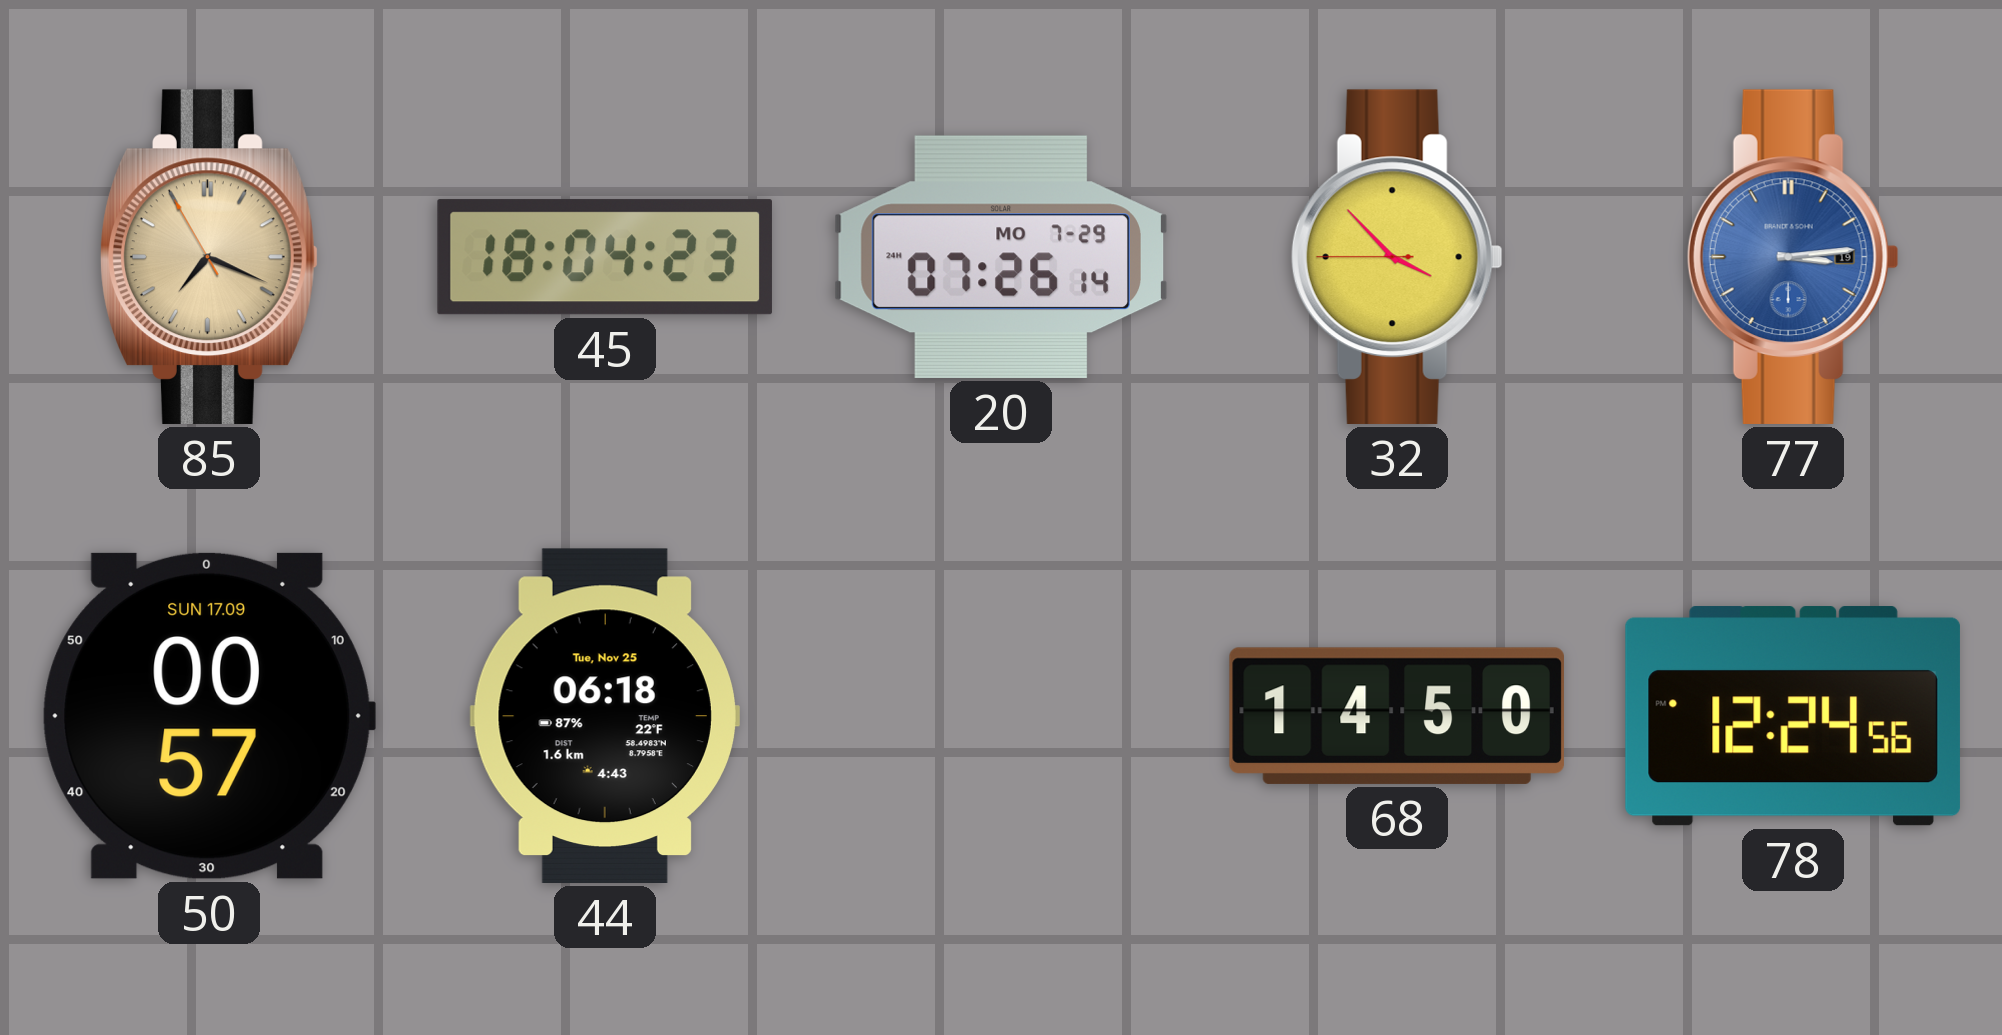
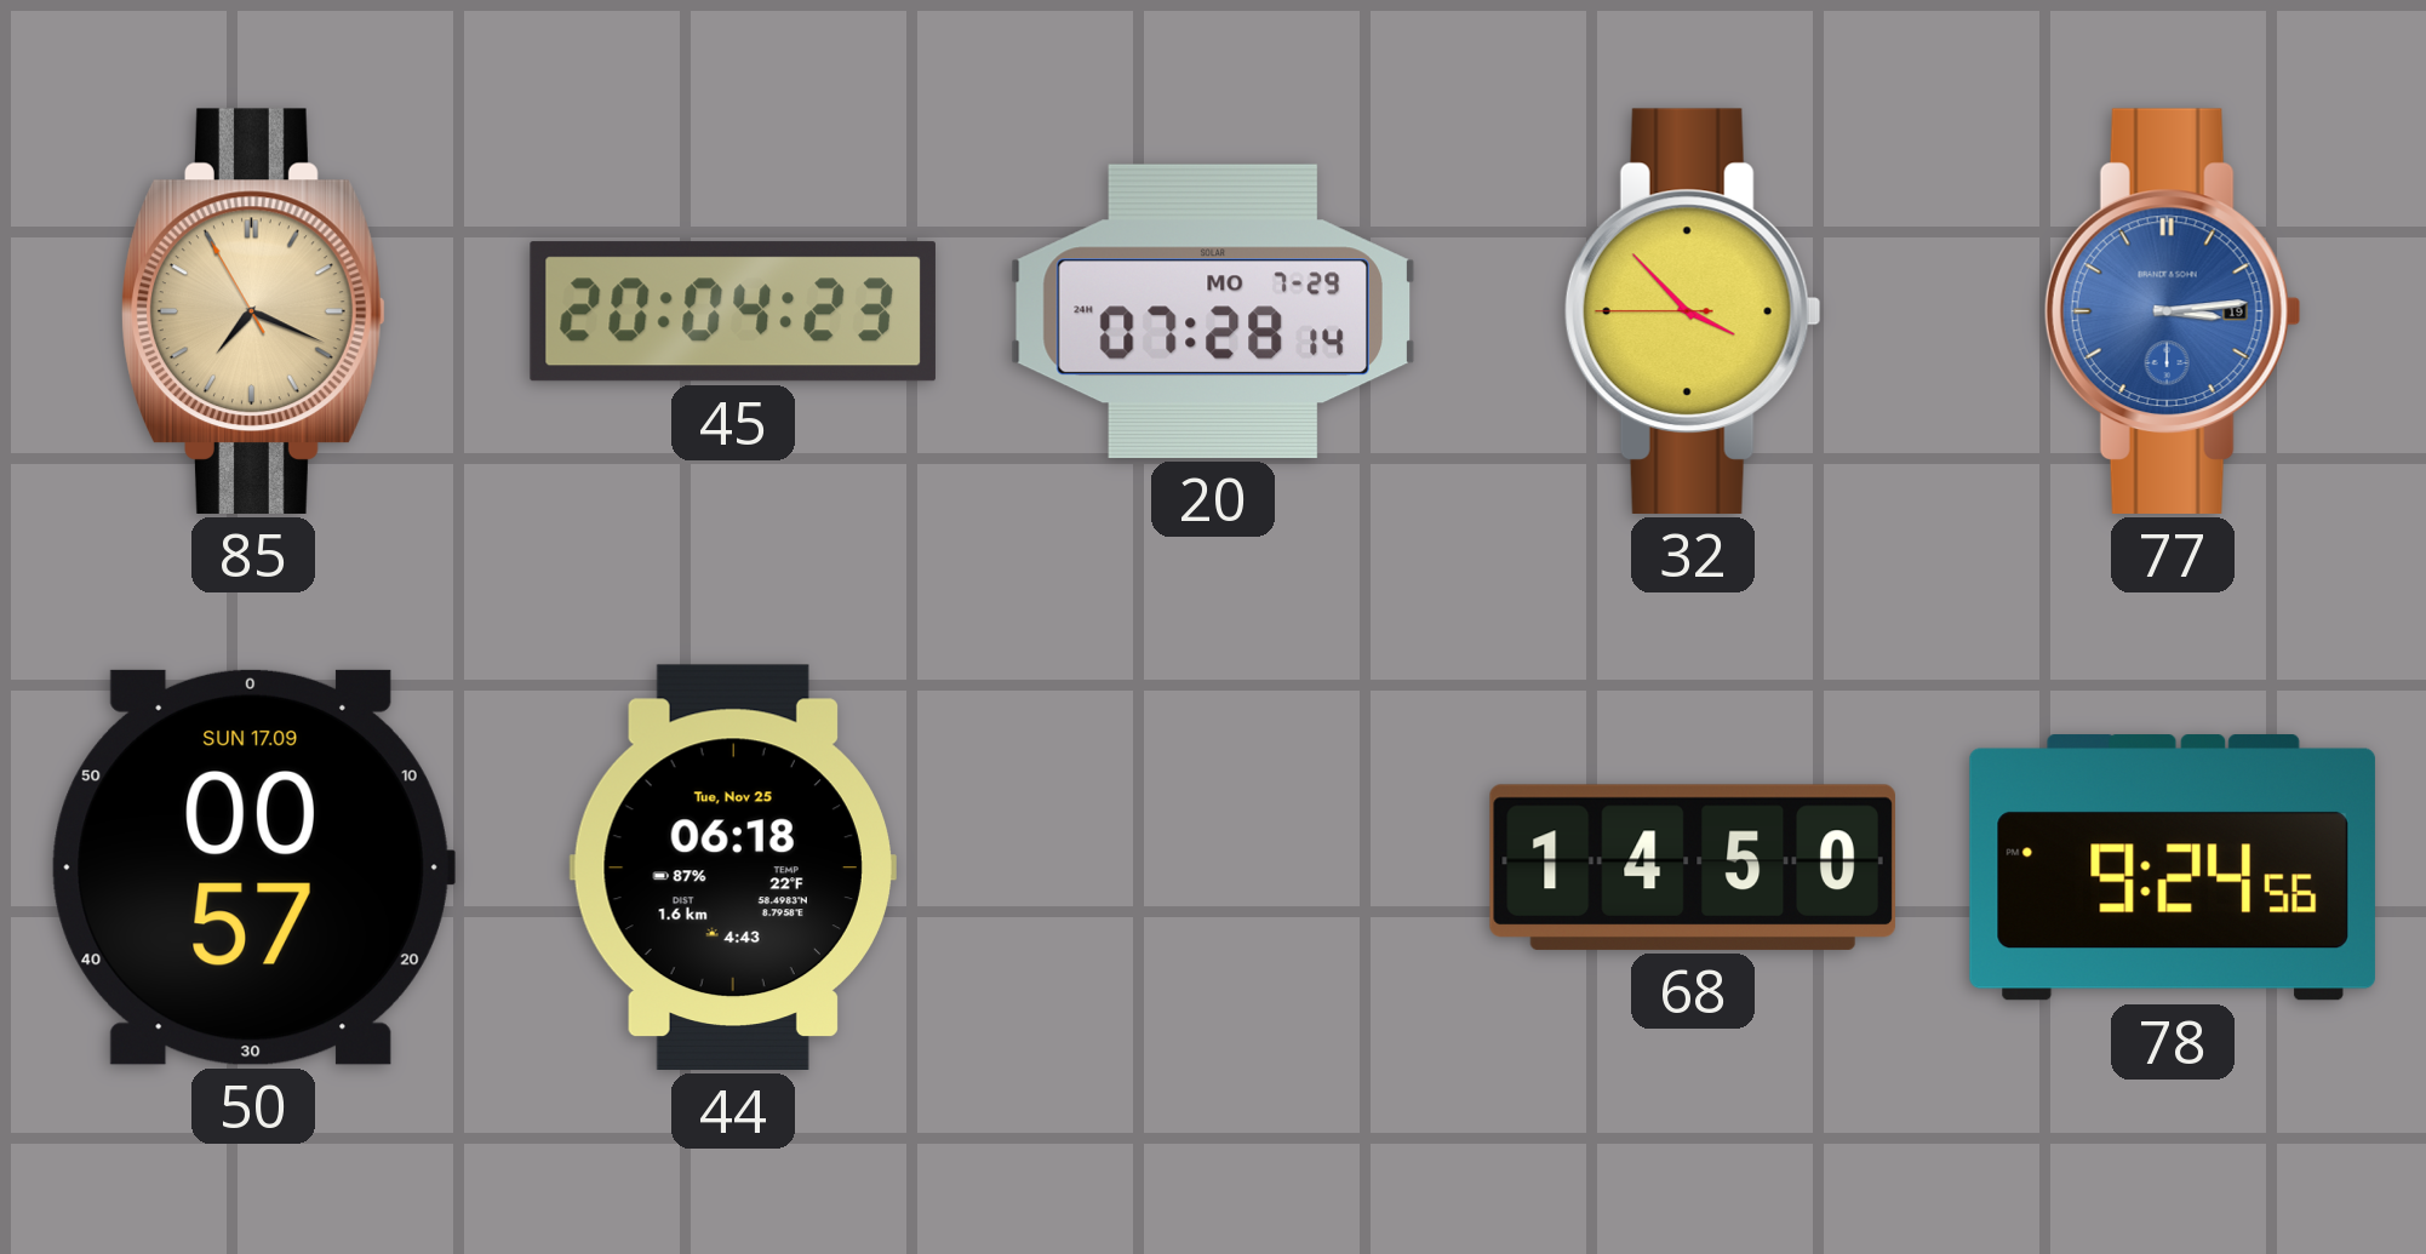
45: 18:04 -> 20:04
20: 07:26 -> 07:28
78: 12:24 -> 9:24
